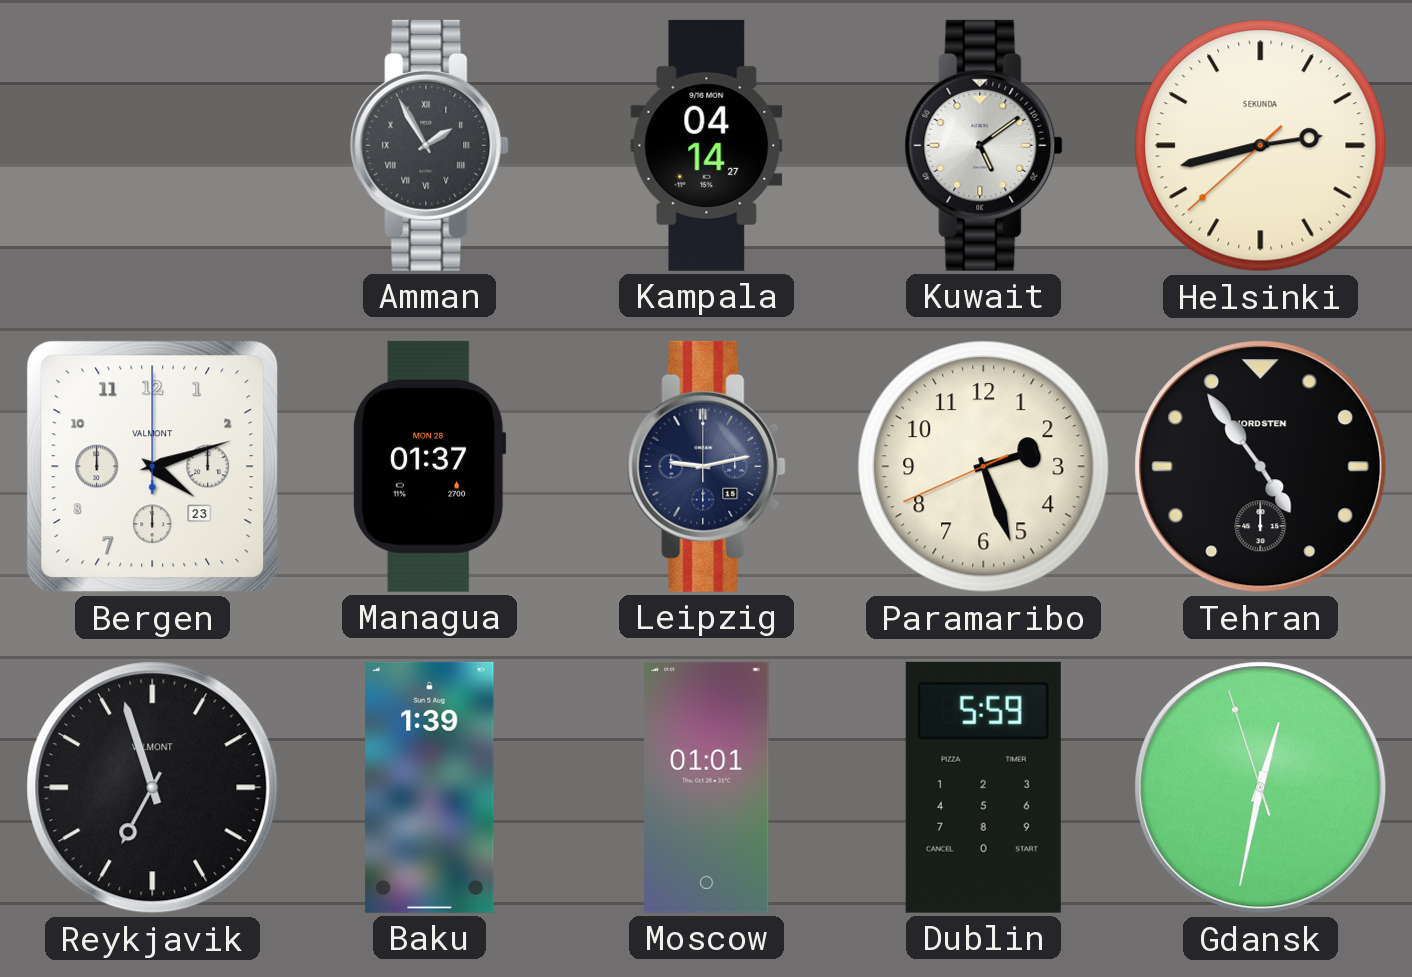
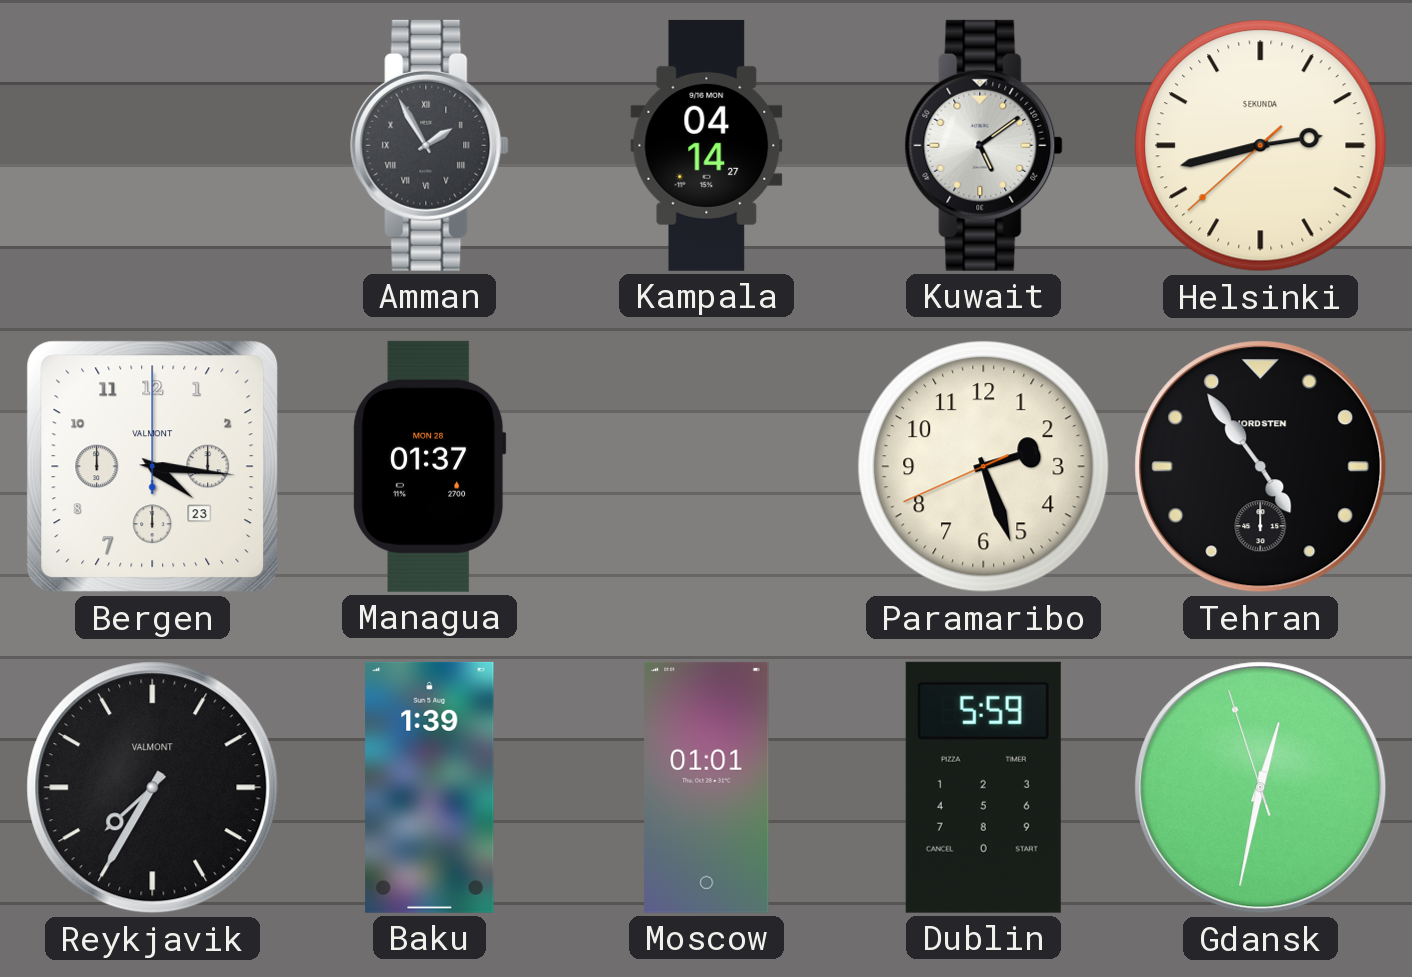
Bergen: 4:12 -> 4:16
Leipzig: 9:13 -> none
Reykjavik: 6:57 -> 7:35
